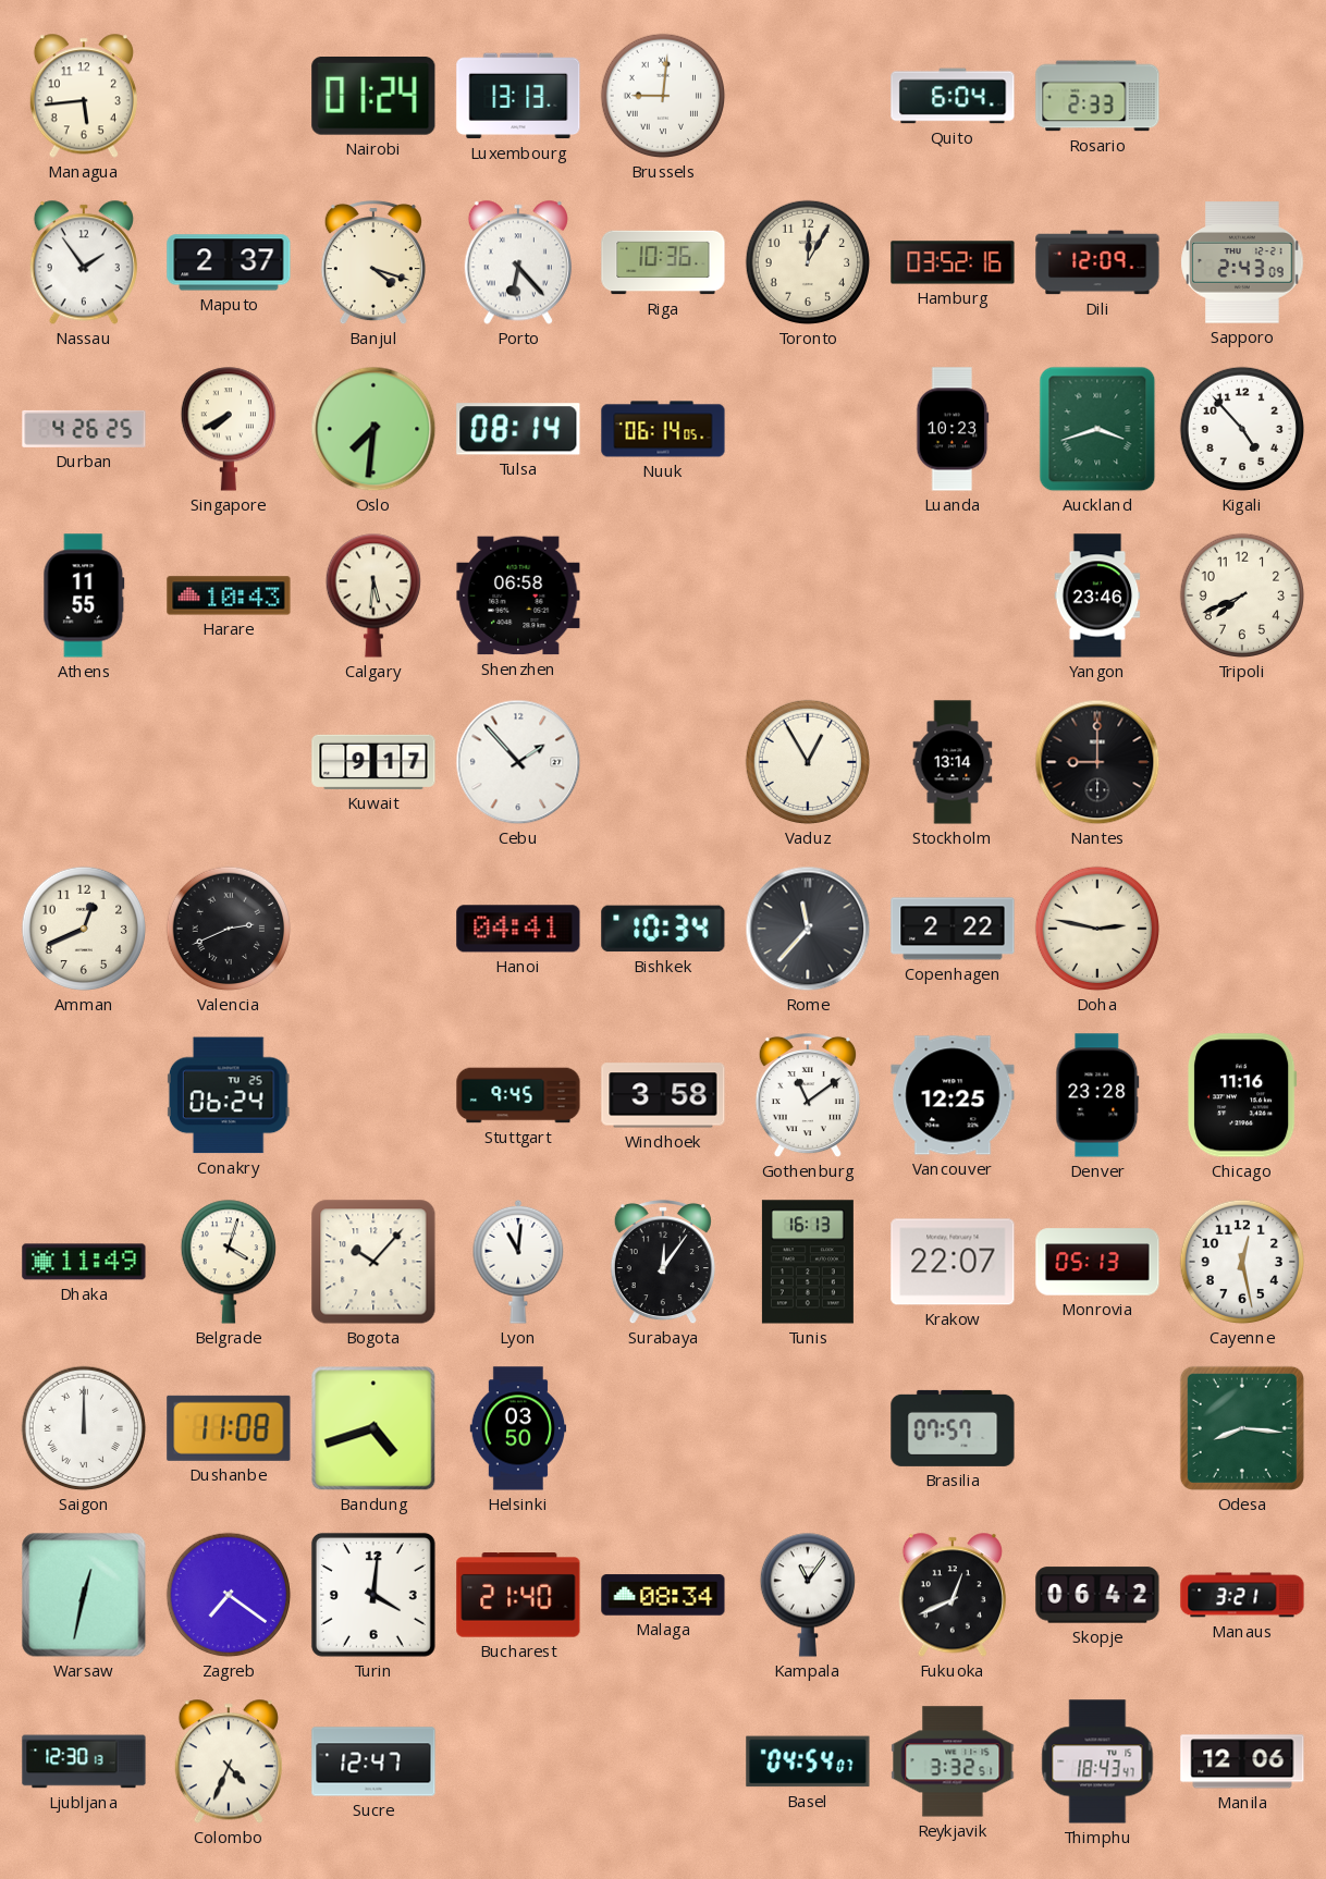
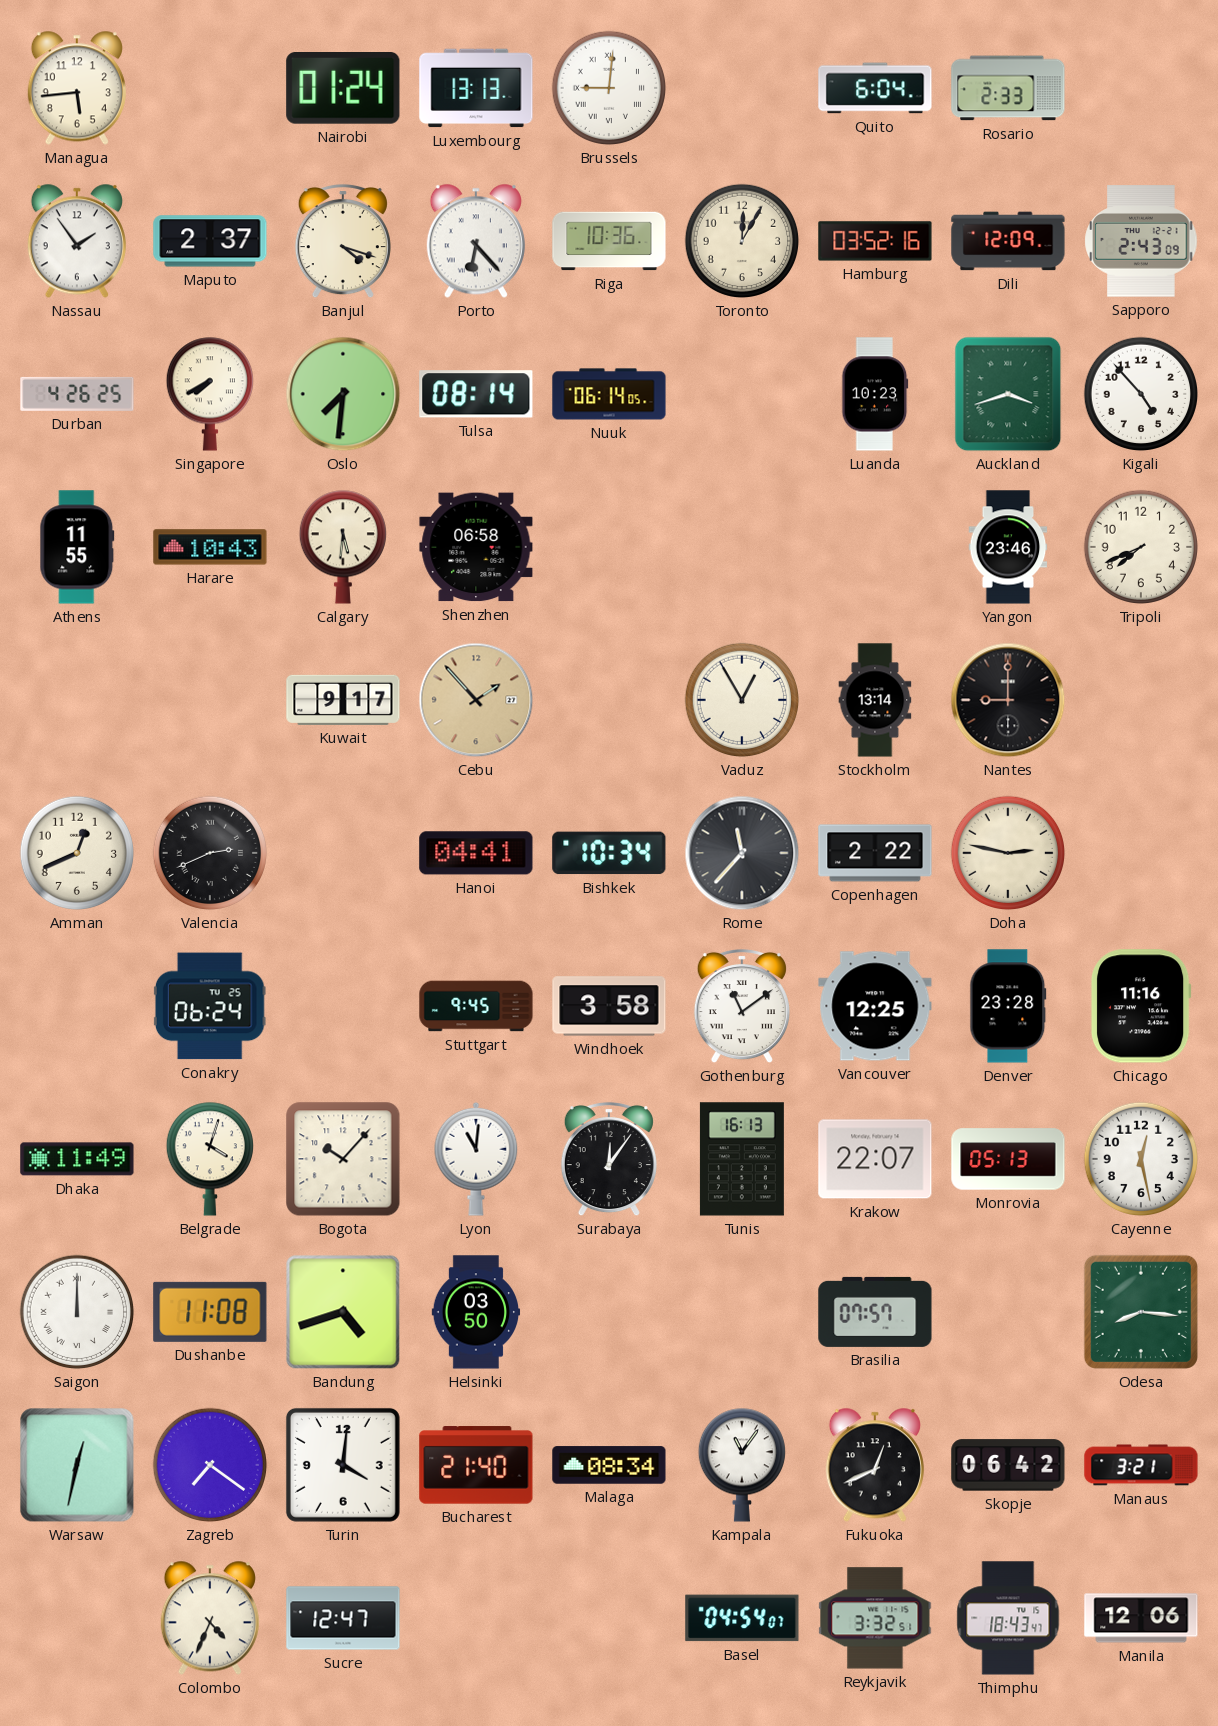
Cebu dial: white -> champagne
Ljubljana: 12:30 -> none
